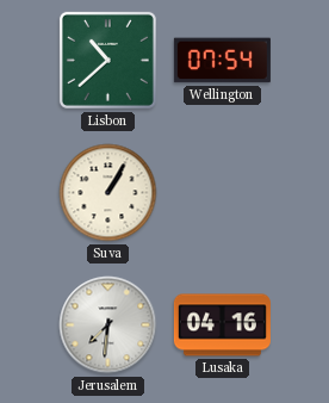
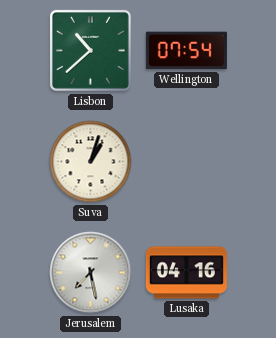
Suva: 1:05 -> 1:03
Jerusalem: 7:31 -> 7:28
